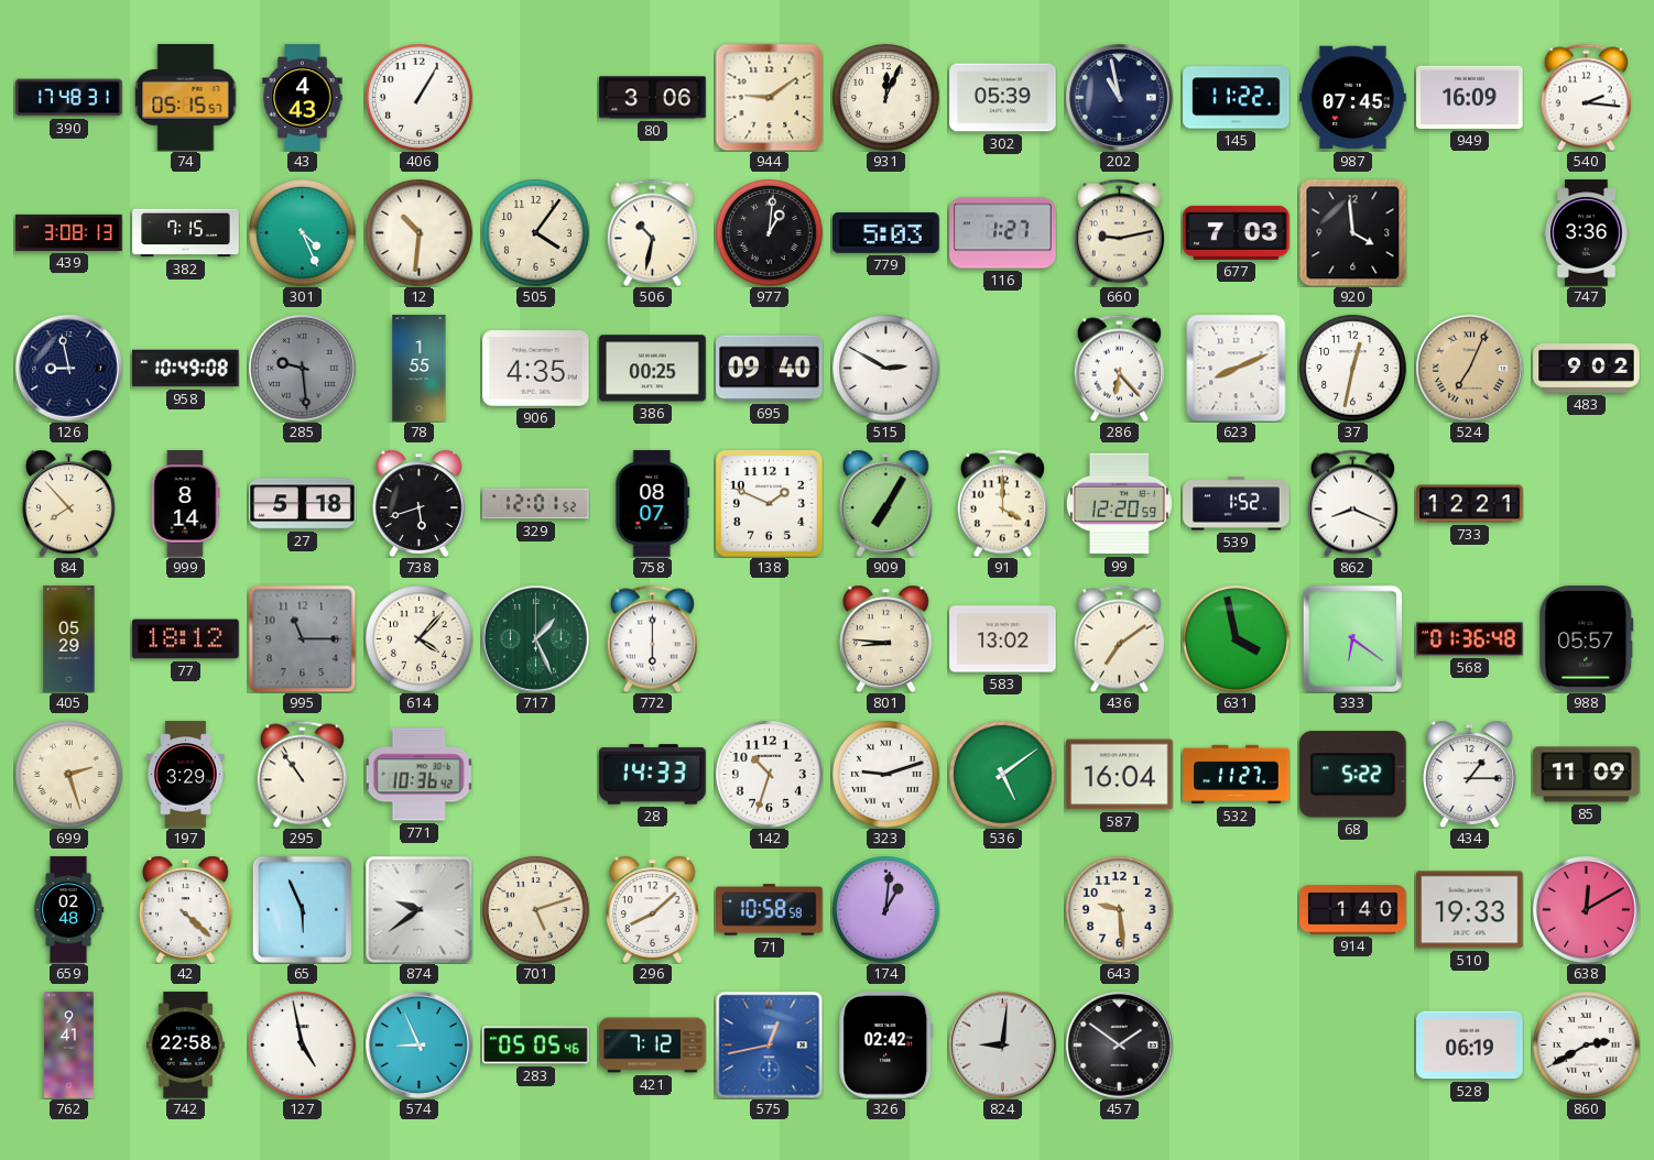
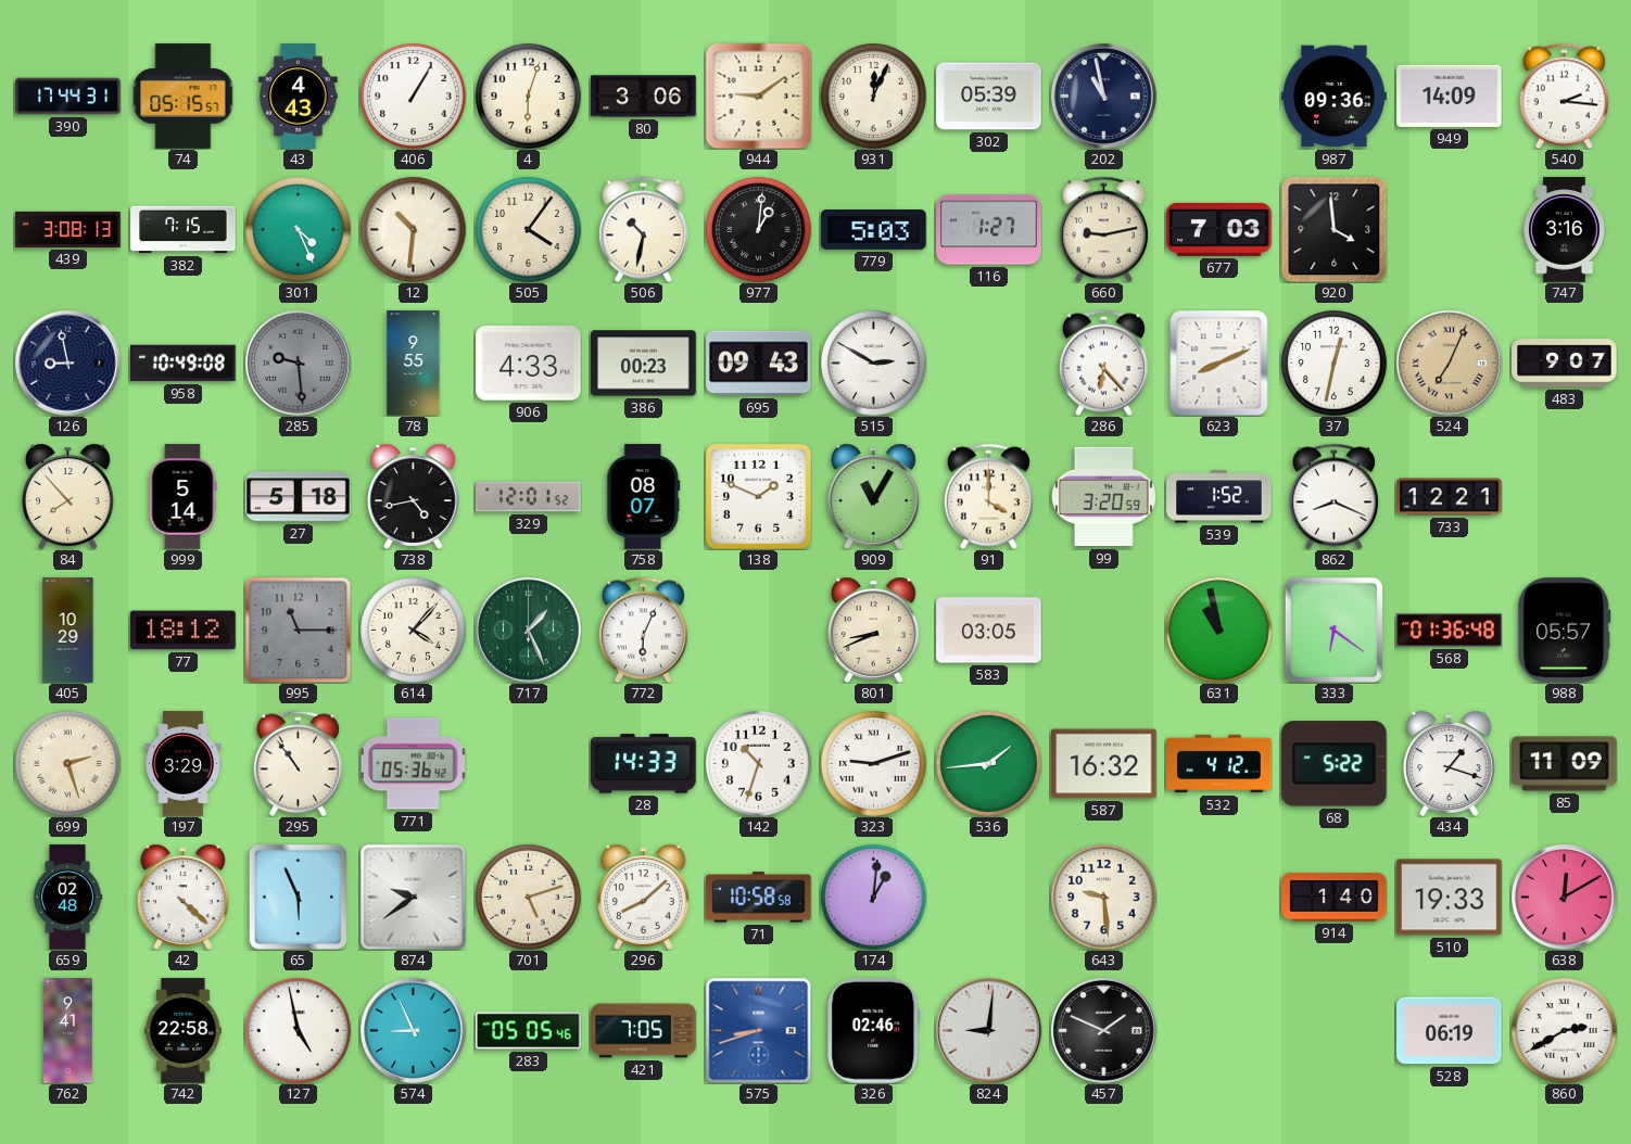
390: 17:48 -> 17:44
4: none -> 6:03
145: 11:22 -> none
987: 07:45 -> 09:36
949: 16:09 -> 14:09
747: 3:36 -> 3:16
78: 1:55 -> 9:55
906: 4:35 -> 4:33
386: 00:25 -> 00:23
695: 09:40 -> 09:43
483: 9:02 -> 9:07
999: 8:14 -> 5:14
738: 5:42 -> 4:43
909: 7:05 -> 11:05
99: 12:20 -> 3:20
405: 05:29 -> 10:29
772: 6:00 -> 6:04
801: 8:46 -> 8:41
583: 13:02 -> 03:05
436: 7:09 -> none
631: 3:58 -> 10:58
771: 10:36 -> 05:36
536: 5:09 -> 1:44
587: 16:04 -> 16:32
532: 11:27 -> 4:12
434: 1:15 -> 1:18
421: 7:12 -> 7:05
575: 12:43 -> 8:42
326: 02:42 -> 02:46
457: 1:51 -> 1:49
